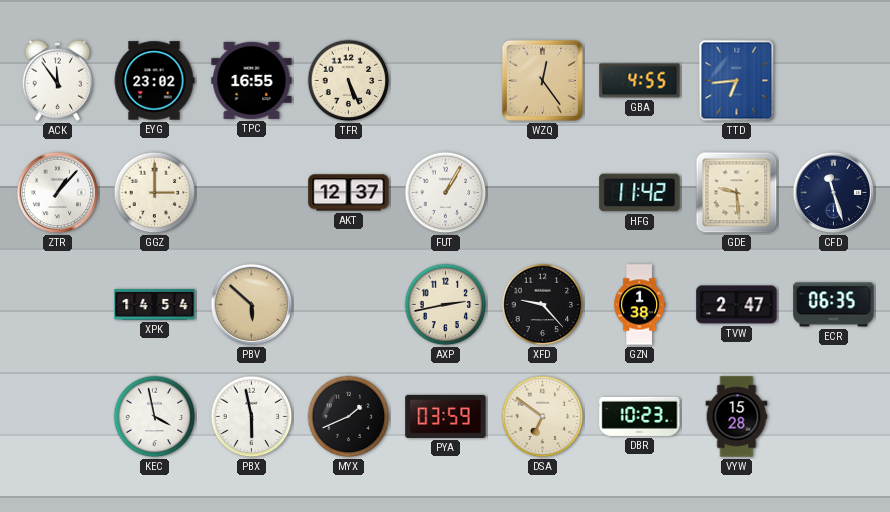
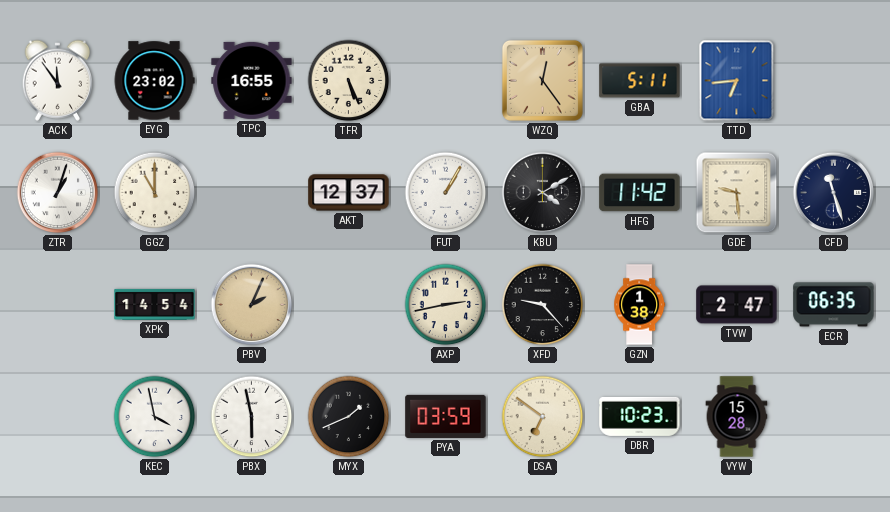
GBA: 4:55 -> 5:11
ZTR: 1:07 -> 1:03
GGZ: 3:00 -> 11:00
KBU: none -> 4:10
PBV: 5:52 -> 2:04
